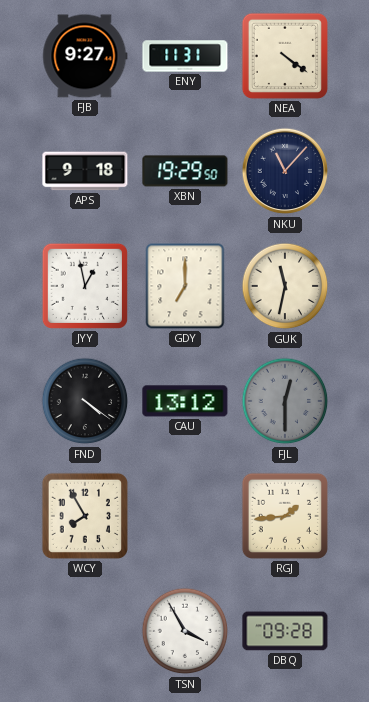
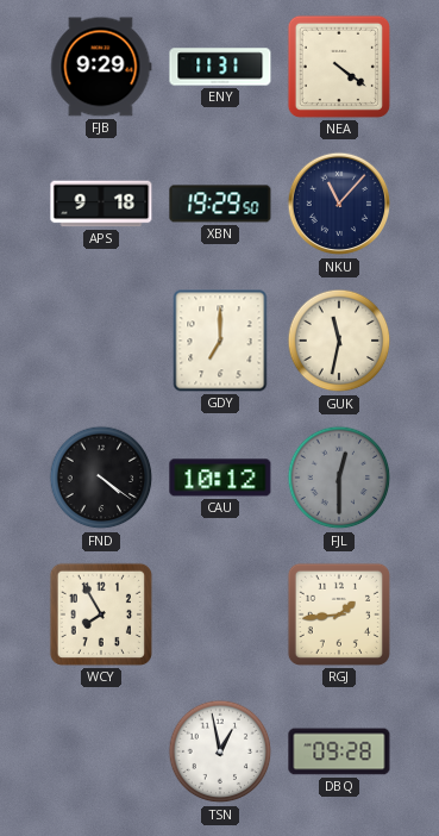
FJB: 9:27 -> 9:29
JYY: 12:58 -> none
CAU: 13:12 -> 10:12
TSN: 3:55 -> 12:58
